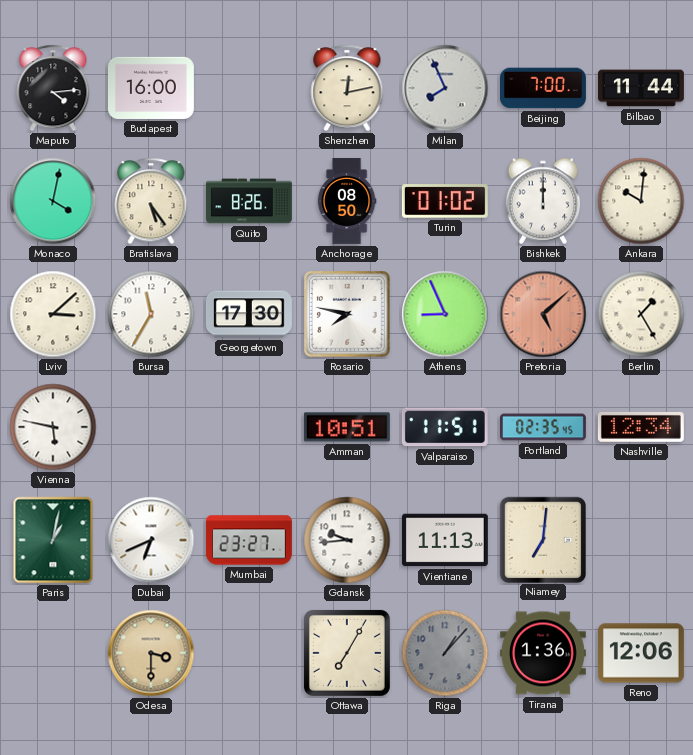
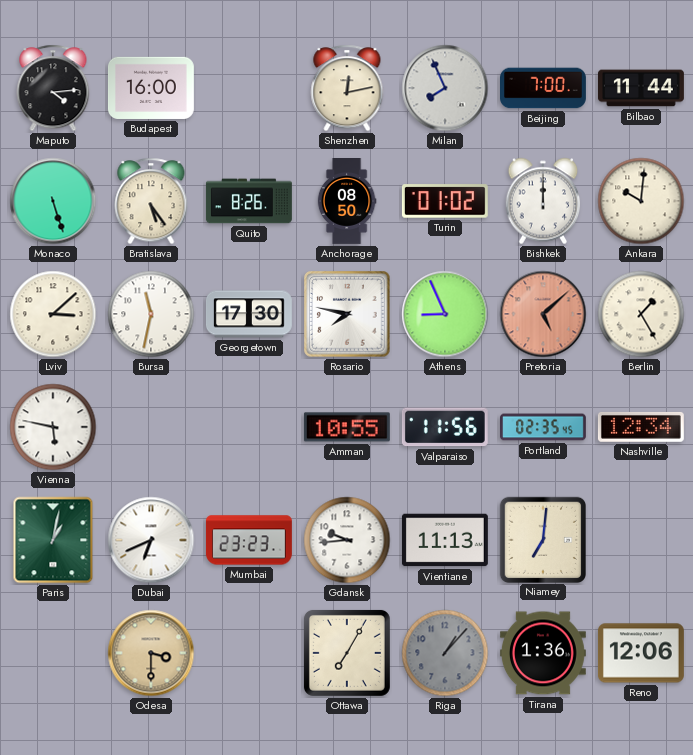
Monaco: 4:02 -> 5:27
Bursa: 11:35 -> 11:32
Amman: 10:51 -> 10:55
Valparaiso: 11:51 -> 11:56
Mumbai: 23:27 -> 23:23
